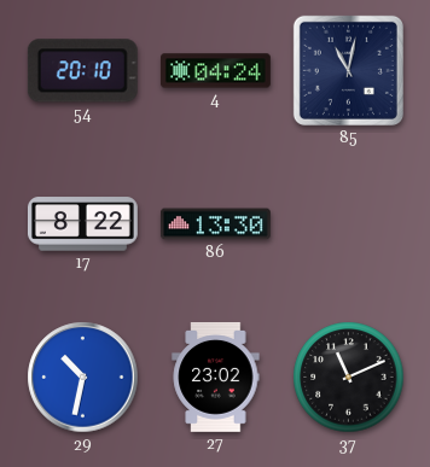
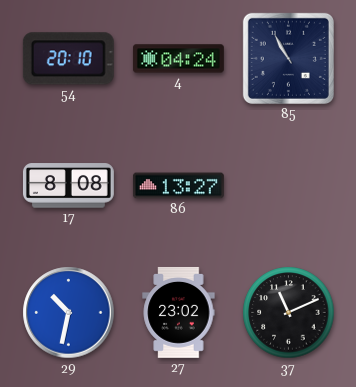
85: 11:02 -> 10:55
17: 8:22 -> 8:08
86: 13:30 -> 13:27
